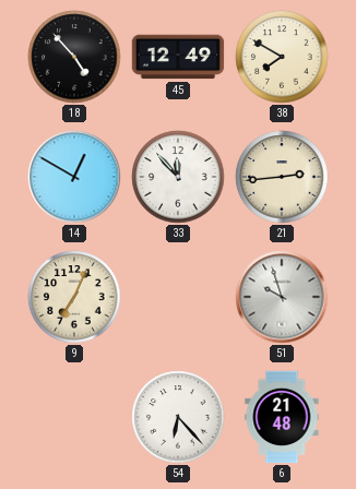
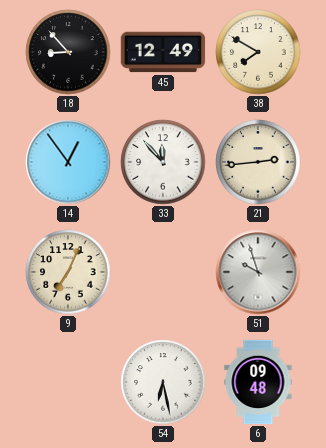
18: 4:53 -> 8:53
14: 12:50 -> 12:54
54: 6:23 -> 6:28
6: 21:48 -> 09:48
